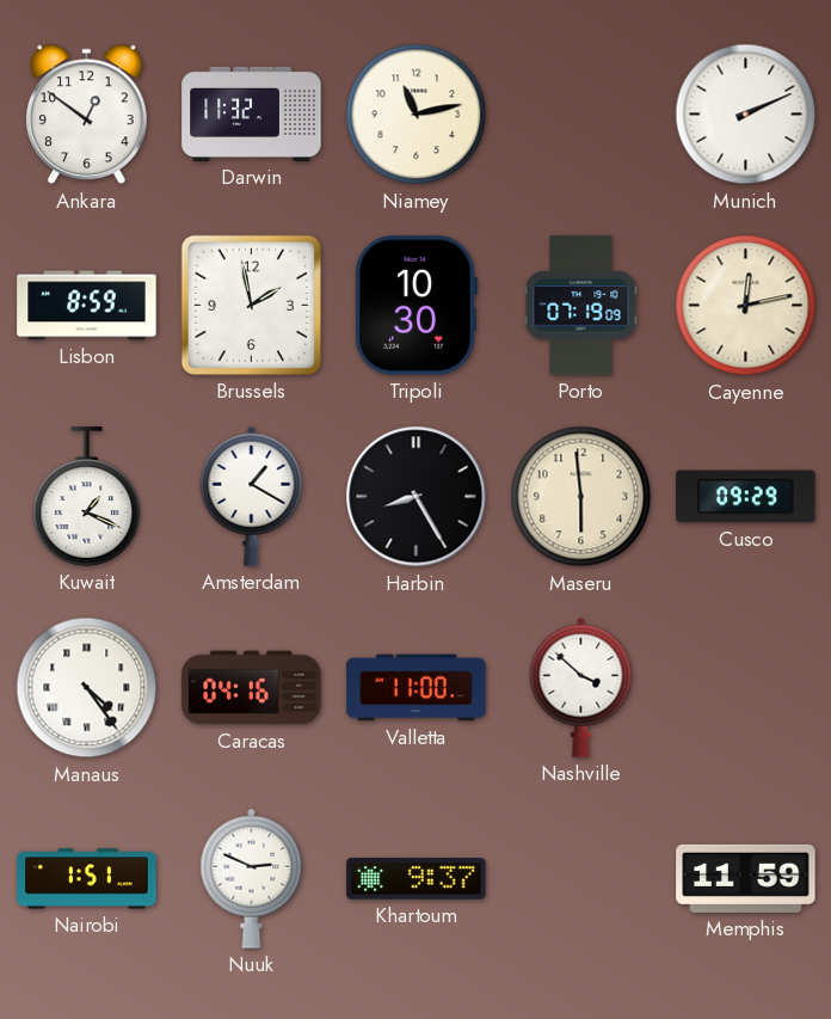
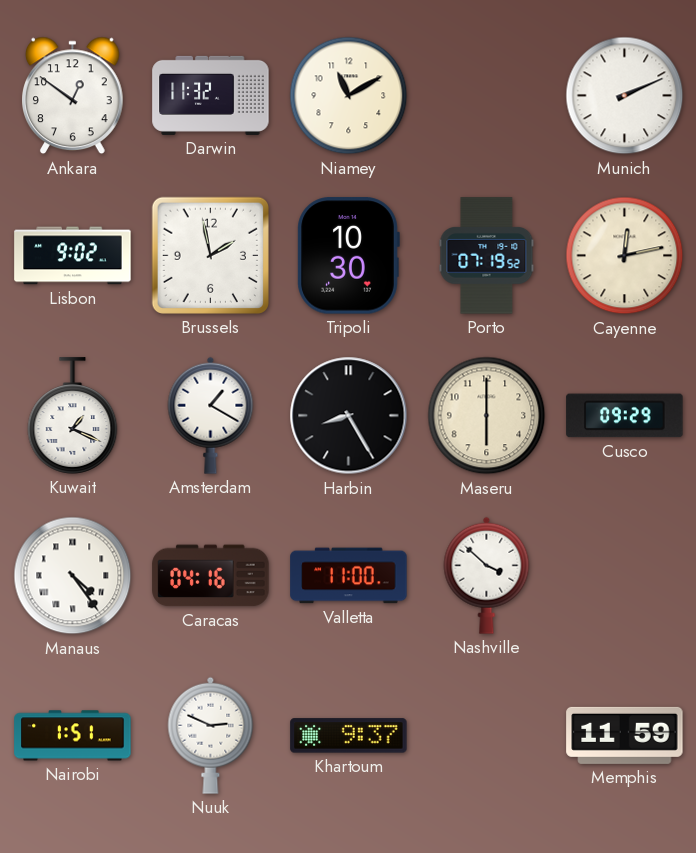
Niamey: 11:13 -> 11:10
Lisbon: 8:59 -> 9:02
Porto: 07:19:09 -> 07:19:52
Maseru: 5:59 -> 6:00
